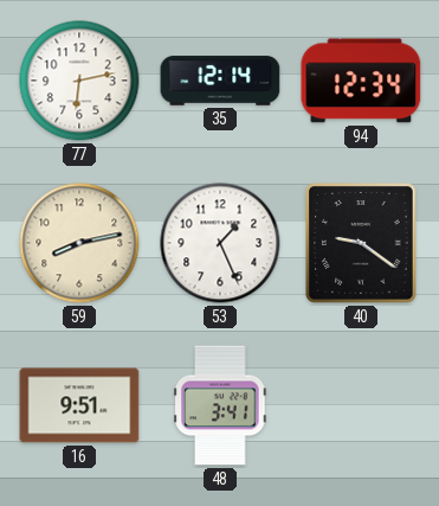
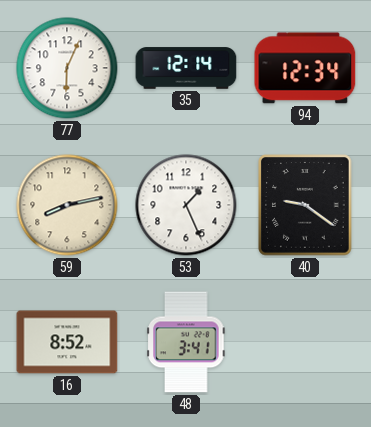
77: 6:13 -> 6:04
16: 9:51 -> 8:52
